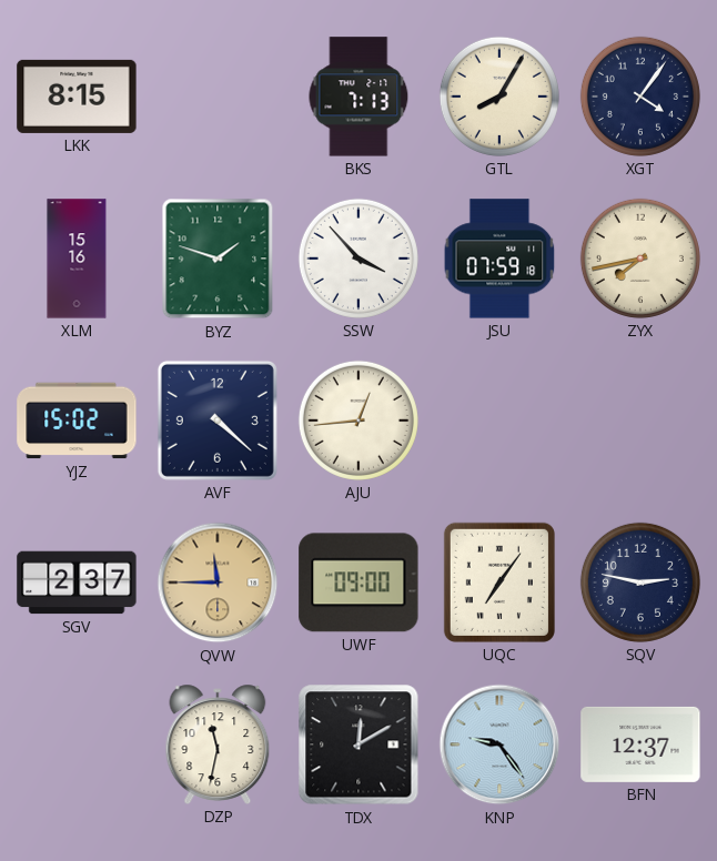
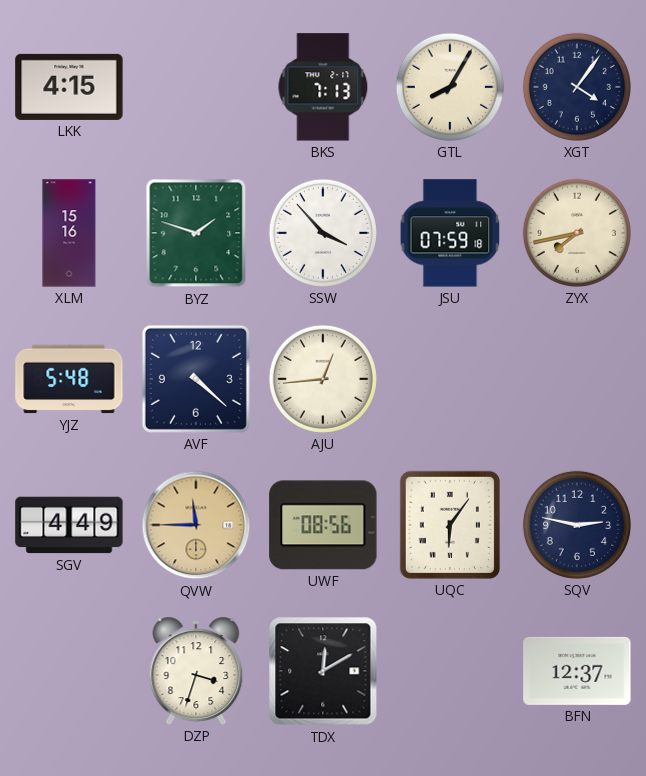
LKK: 8:15 -> 4:15
YJZ: 15:02 -> 5:48
SGV: 2:37 -> 4:49
UWF: 09:00 -> 08:56
UQC: 7:06 -> 6:06
DZP: 11:32 -> 3:33
KNP: 9:24 -> none
